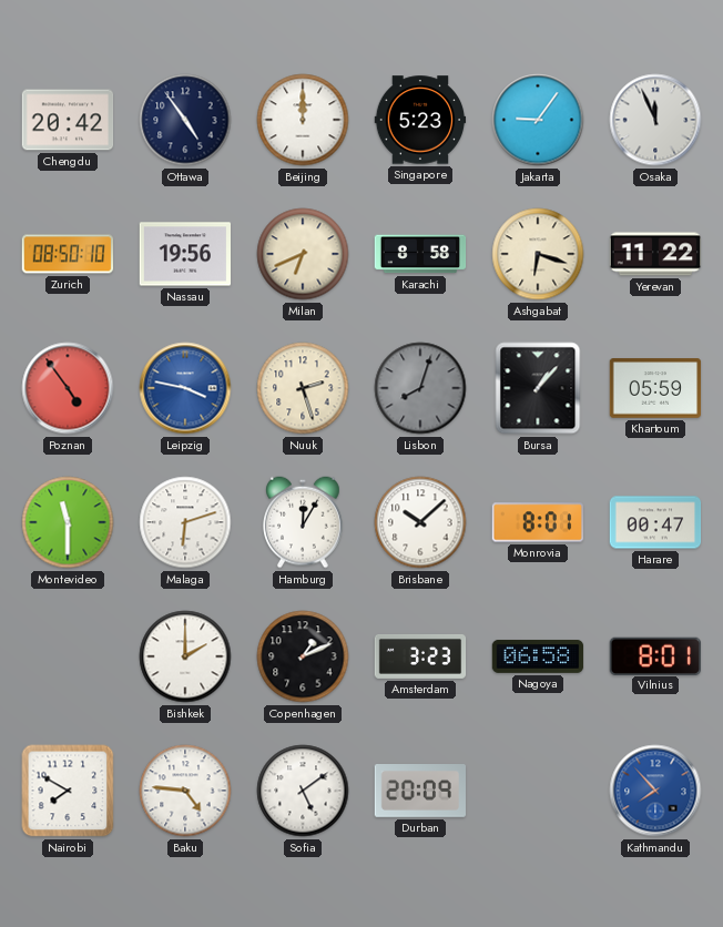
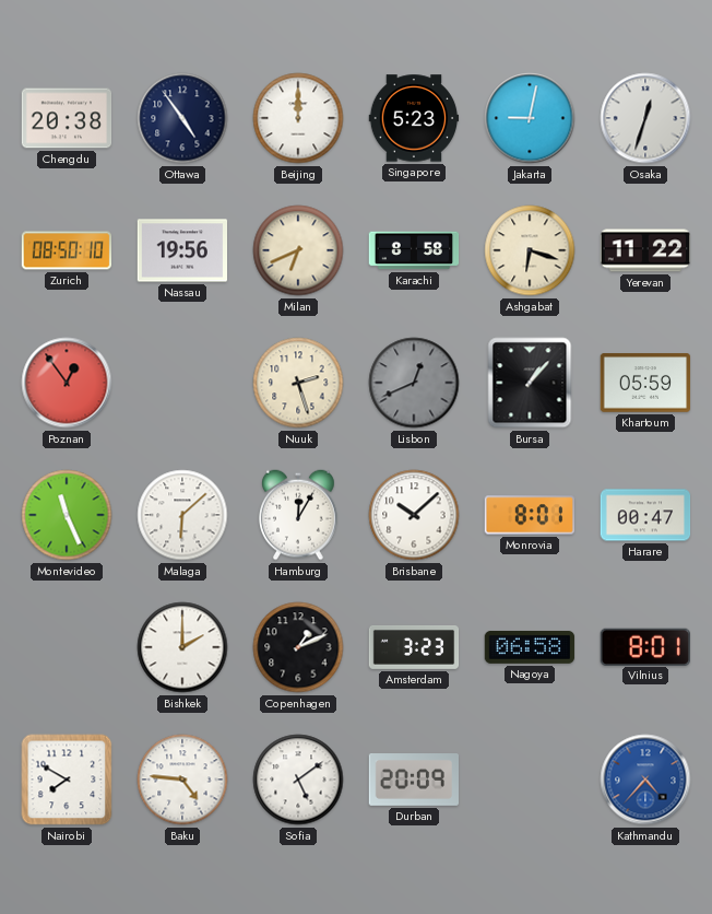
Chengdu: 20:42 -> 20:38
Jakarta: 9:06 -> 9:02
Osaka: 11:56 -> 12:33
Poznan: 4:54 -> 12:54
Leipzig: 3:47 -> none
Lisbon: 8:03 -> 12:41
Montevideo: 11:30 -> 11:26
Malaga: 6:12 -> 6:08
Kathmandu: 7:53 -> 4:37
